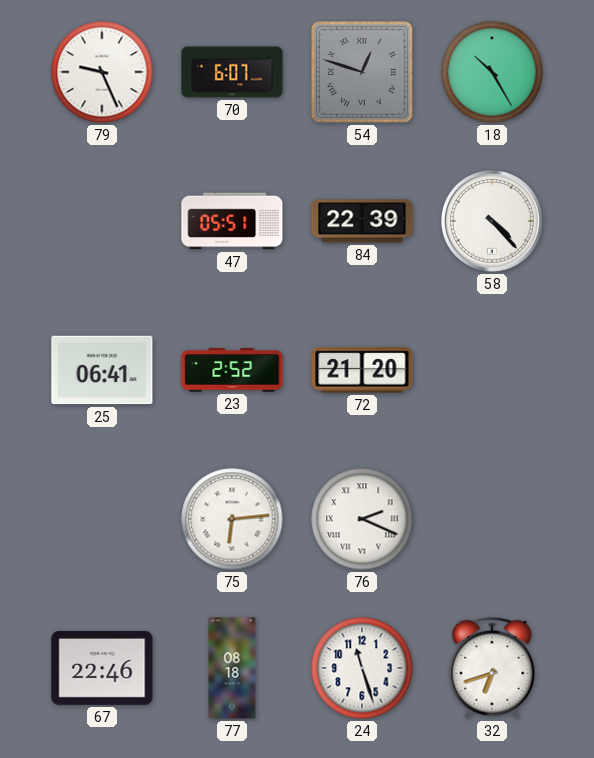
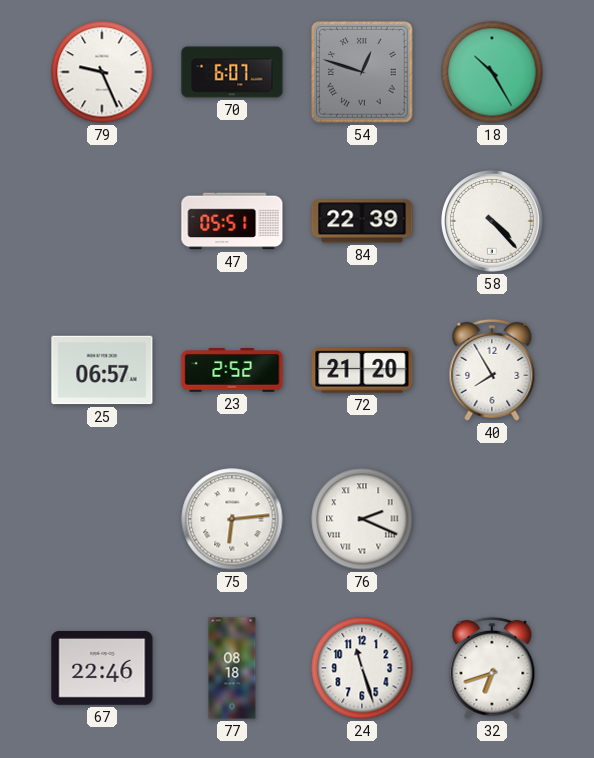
25: 06:41 -> 06:57
40: none -> 7:55
